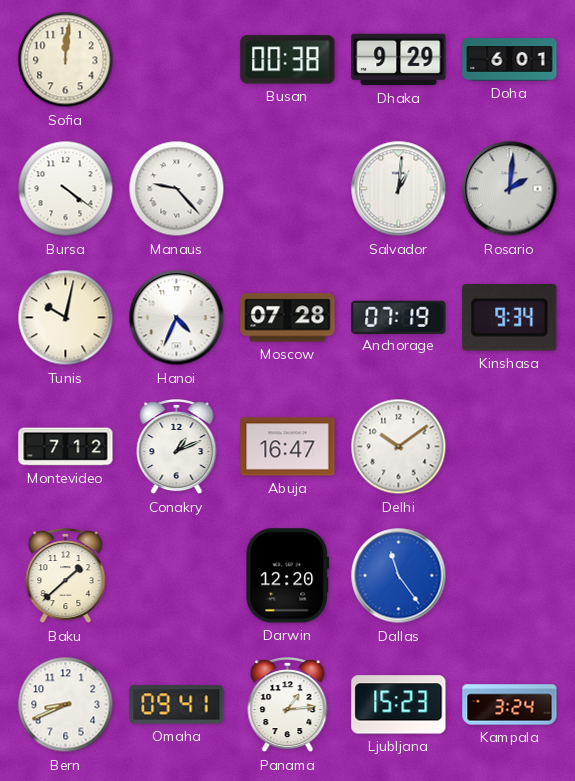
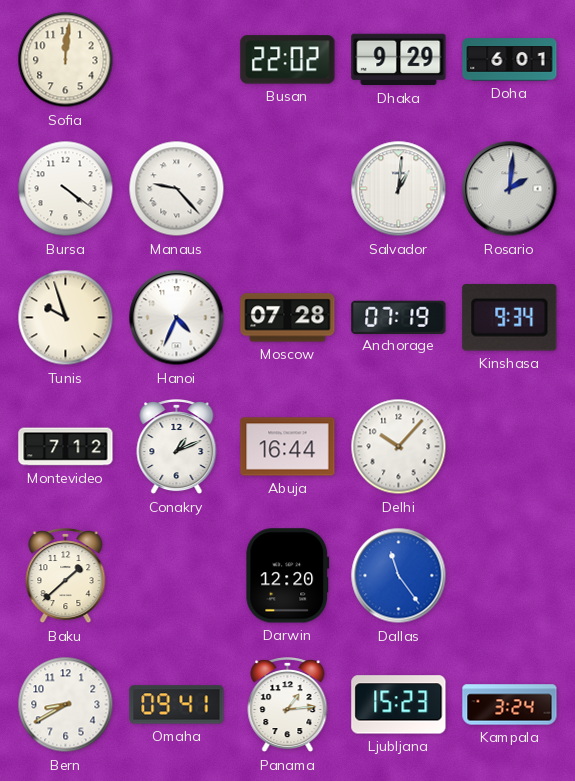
Busan: 00:38 -> 22:02
Tunis: 10:02 -> 9:57
Abuja: 16:47 -> 16:44
Delhi: 10:09 -> 10:07
Bern: 8:41 -> 8:40
